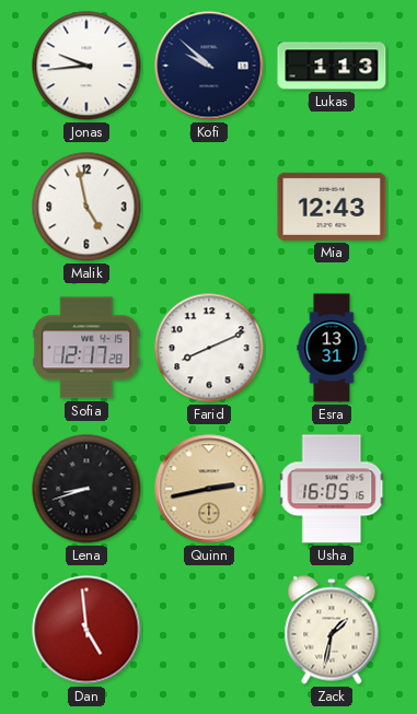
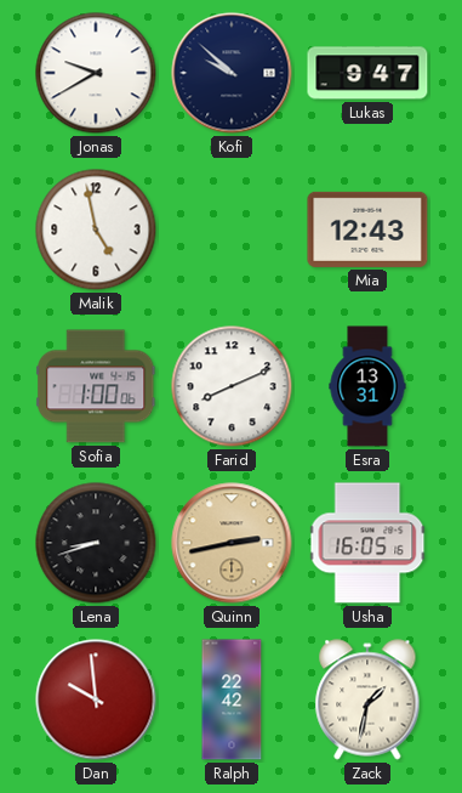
Jonas: 9:44 -> 9:40
Lukas: 1:13 -> 9:47
Sofia: 12:17 -> 1:00
Dan: 4:59 -> 9:59
Ralph: none -> 22:42
